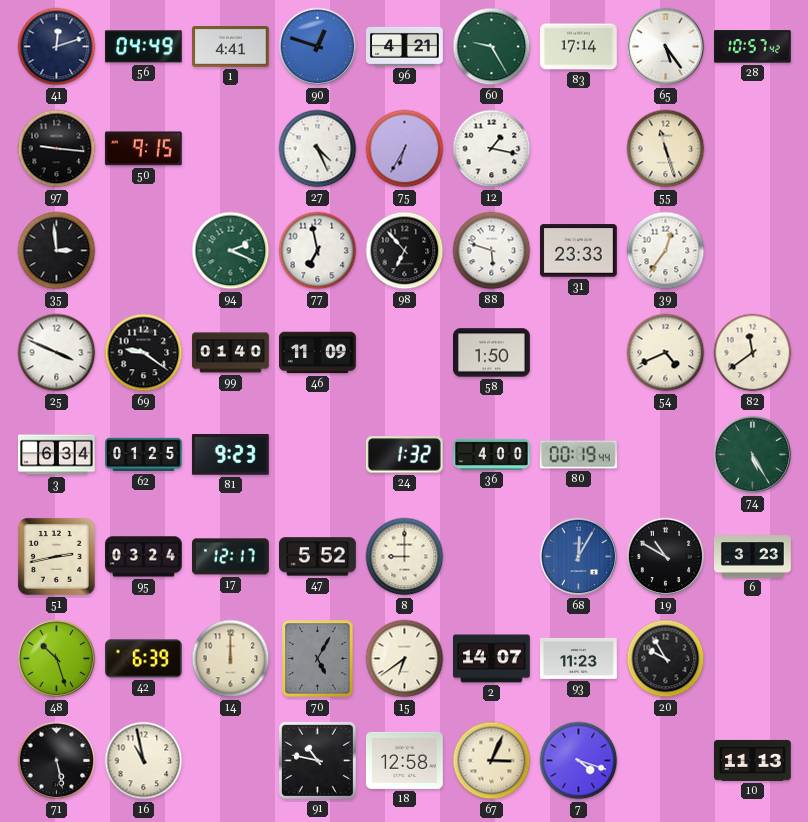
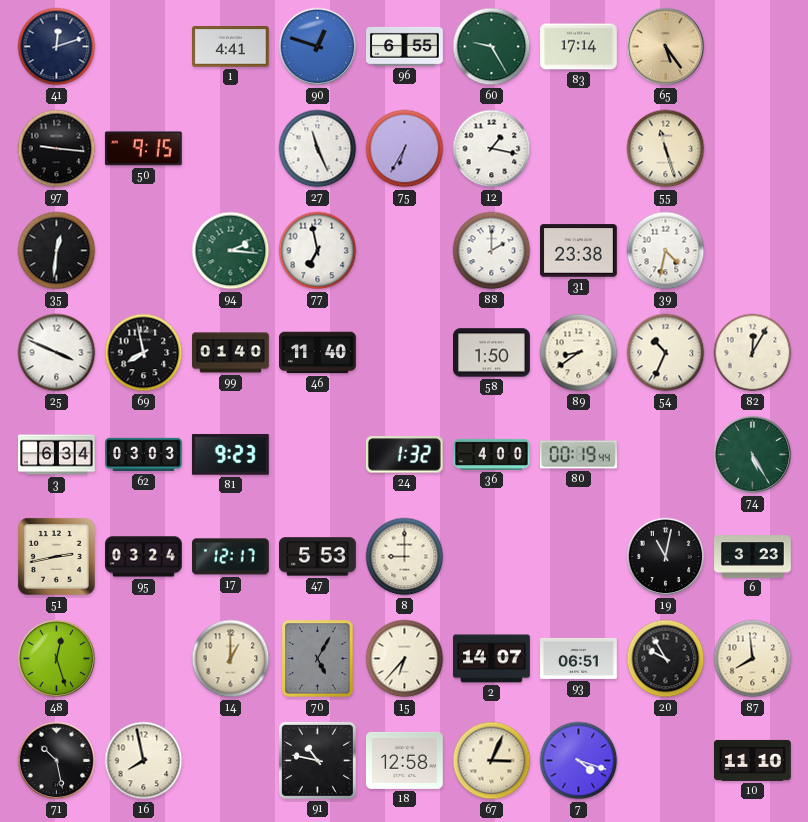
56: 04:49 -> none
96: 4:21 -> 6:55
65 dial: white -> champagne
28: 10:57 -> none
27: 4:26 -> 11:26
35: 2:59 -> 12:31
94: 2:19 -> 2:16
98: 6:53 -> none
88: 5:48 -> 2:00
31: 23:33 -> 23:38
39: 12:36 -> 4:32
69: 9:21 -> 7:58
46: 11:09 -> 11:40
89: none -> 8:39
54: 4:41 -> 10:34
82: 11:39 -> 12:05
62: 01:25 -> 03:03
47: 5:52 -> 5:53
68: 12:05 -> none
19: 10:50 -> 11:02
48: 10:27 -> 12:27
42: 6:39 -> none
14: 12:00 -> 1:00
15: 6:39 -> 6:37
93: 11:23 -> 06:51
87: none -> 7:59
71: 5:28 -> 10:28
16: 10:58 -> 7:58
10: 11:13 -> 11:10
